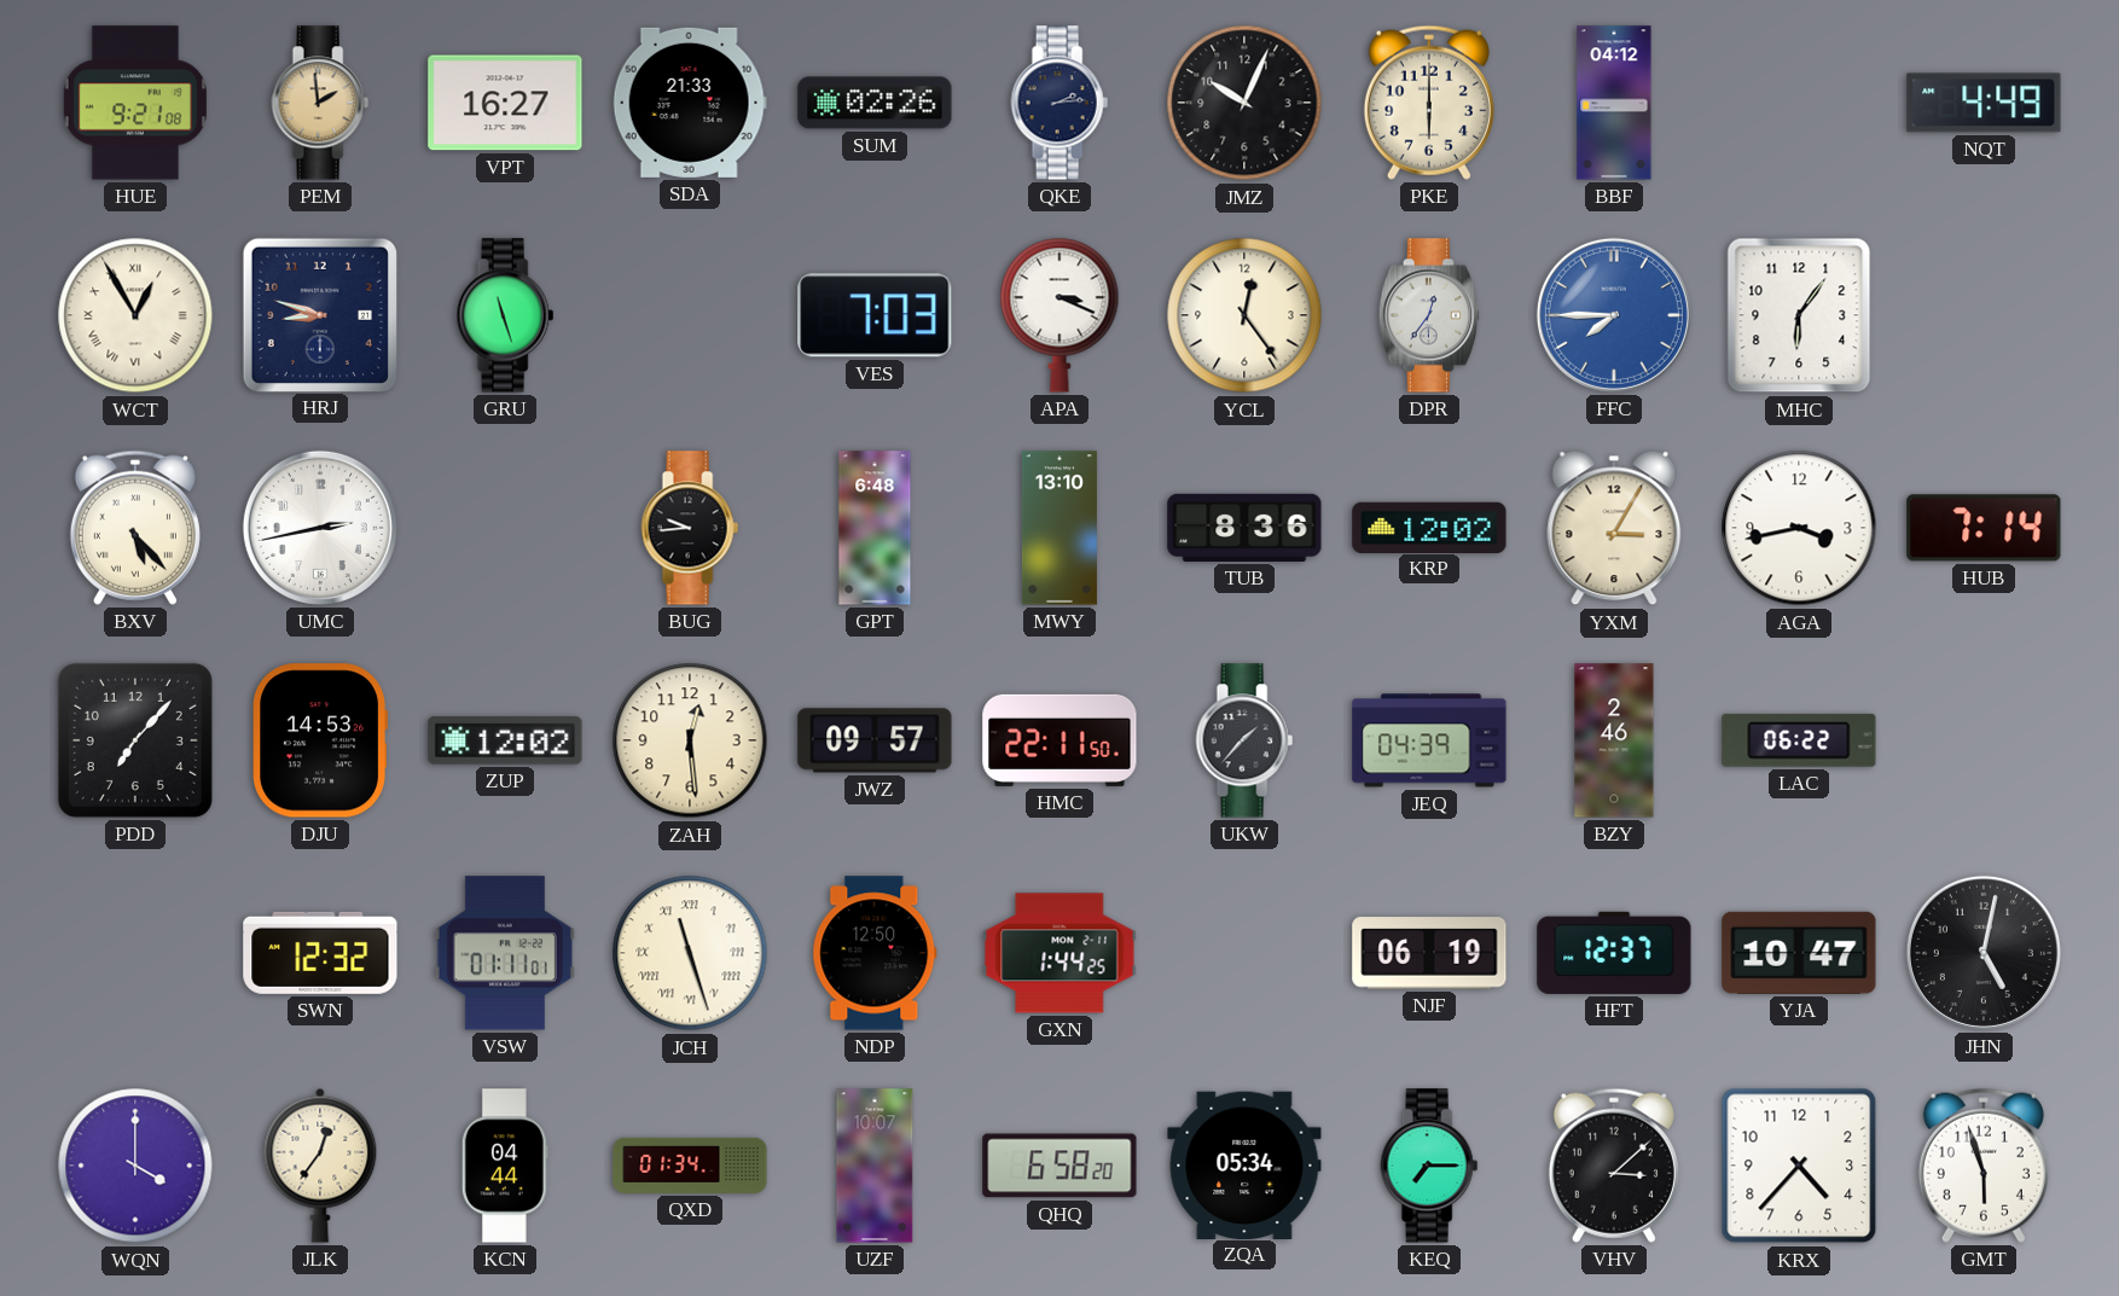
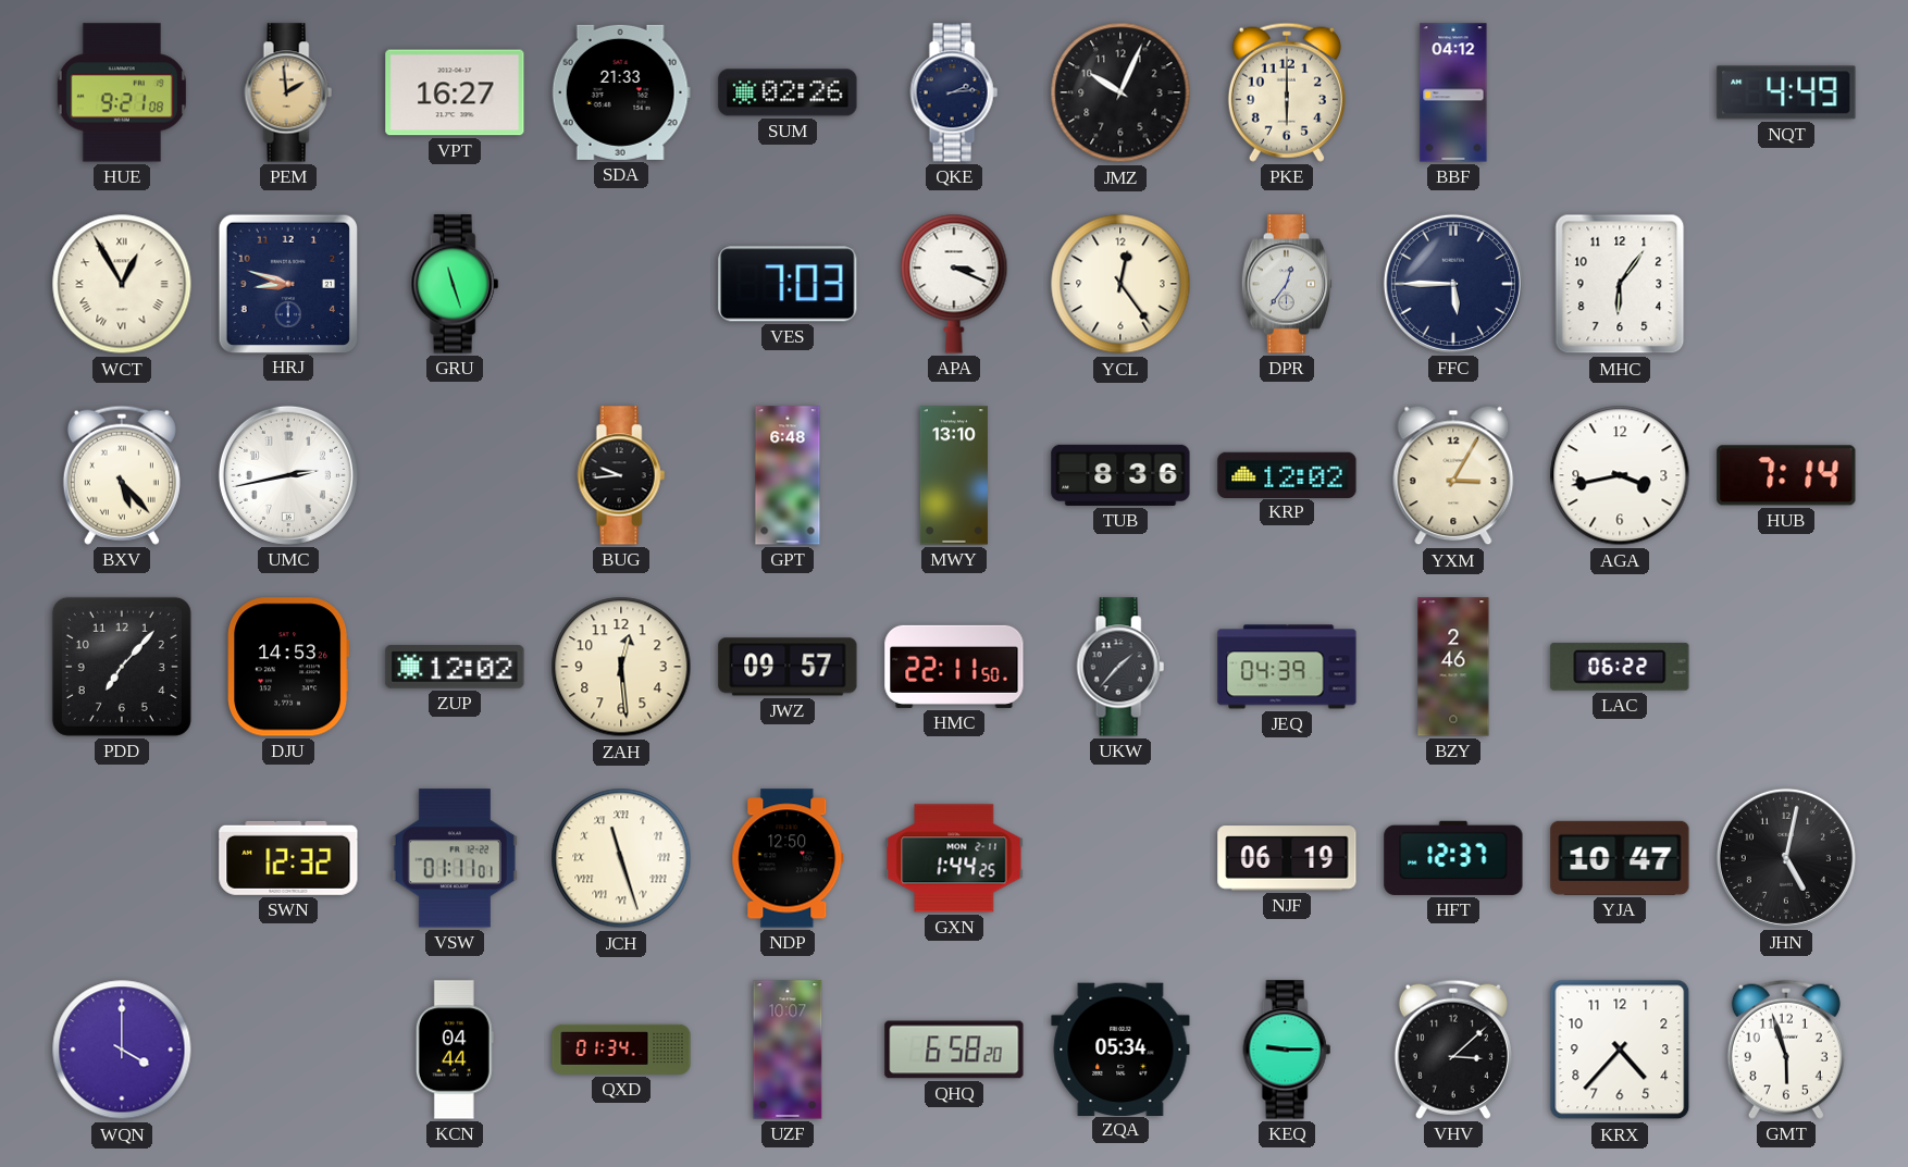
FFC: 7:45 -> 5:45
FFC dial: blue -> navy
JLK: 12:36 -> none
KEQ: 7:15 -> 9:15
